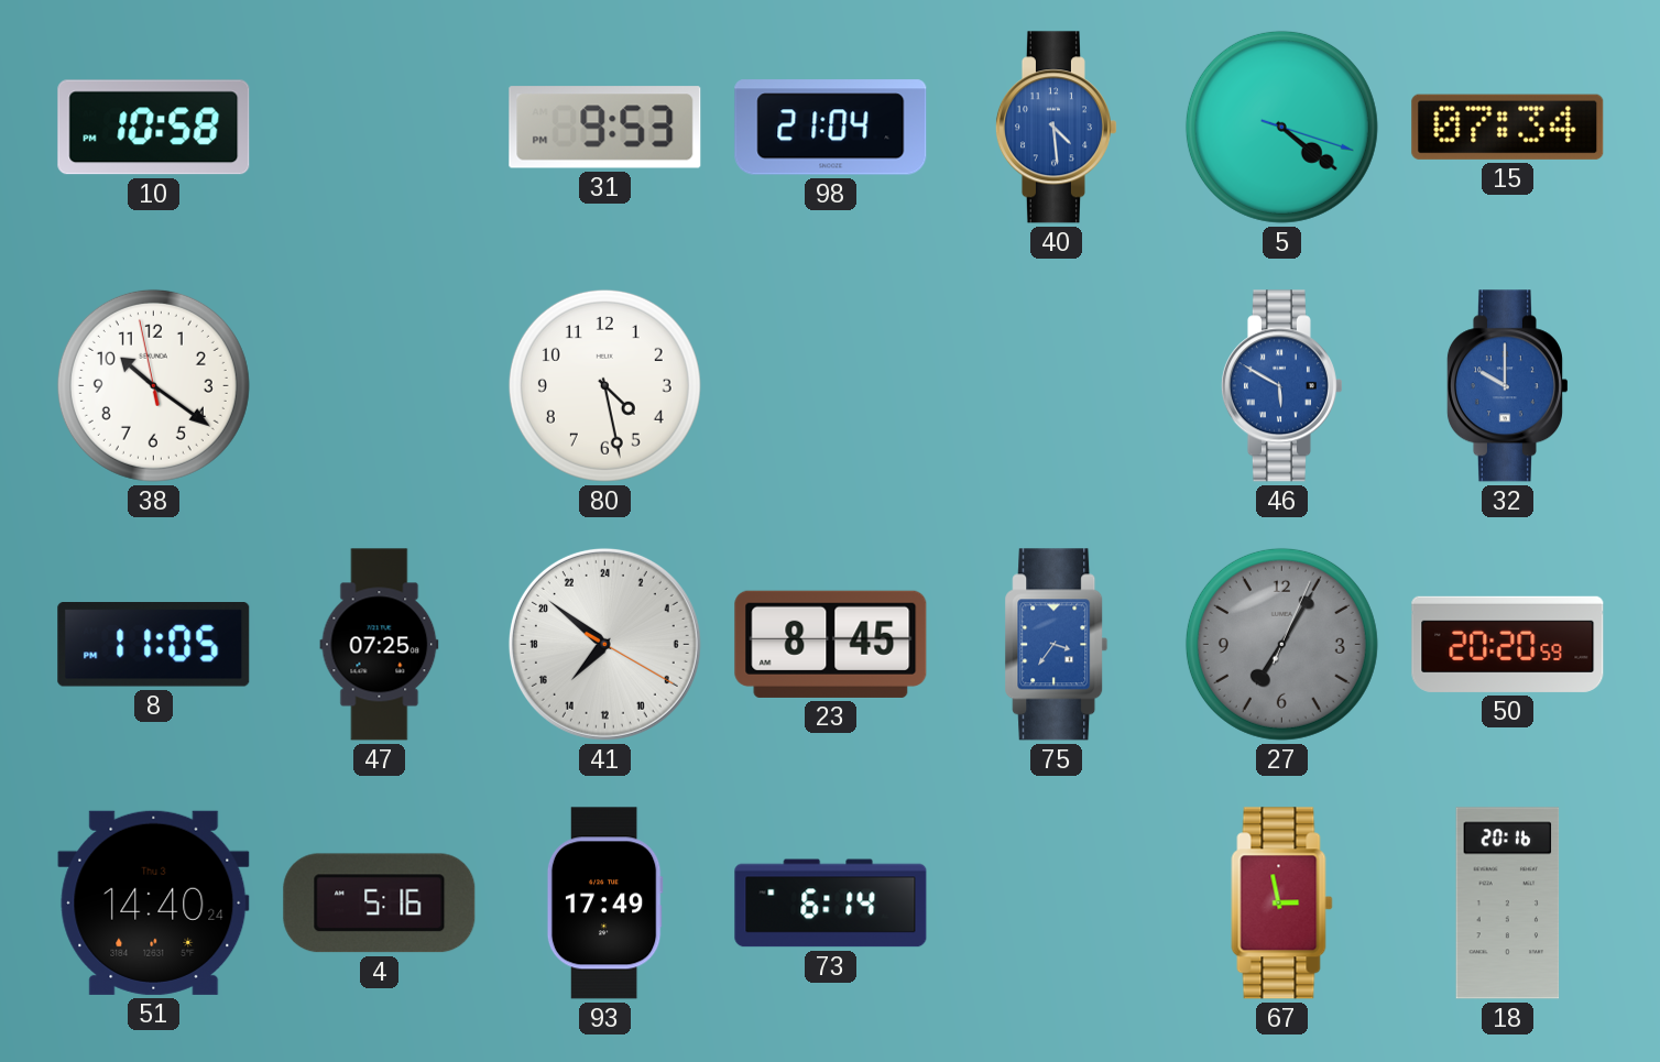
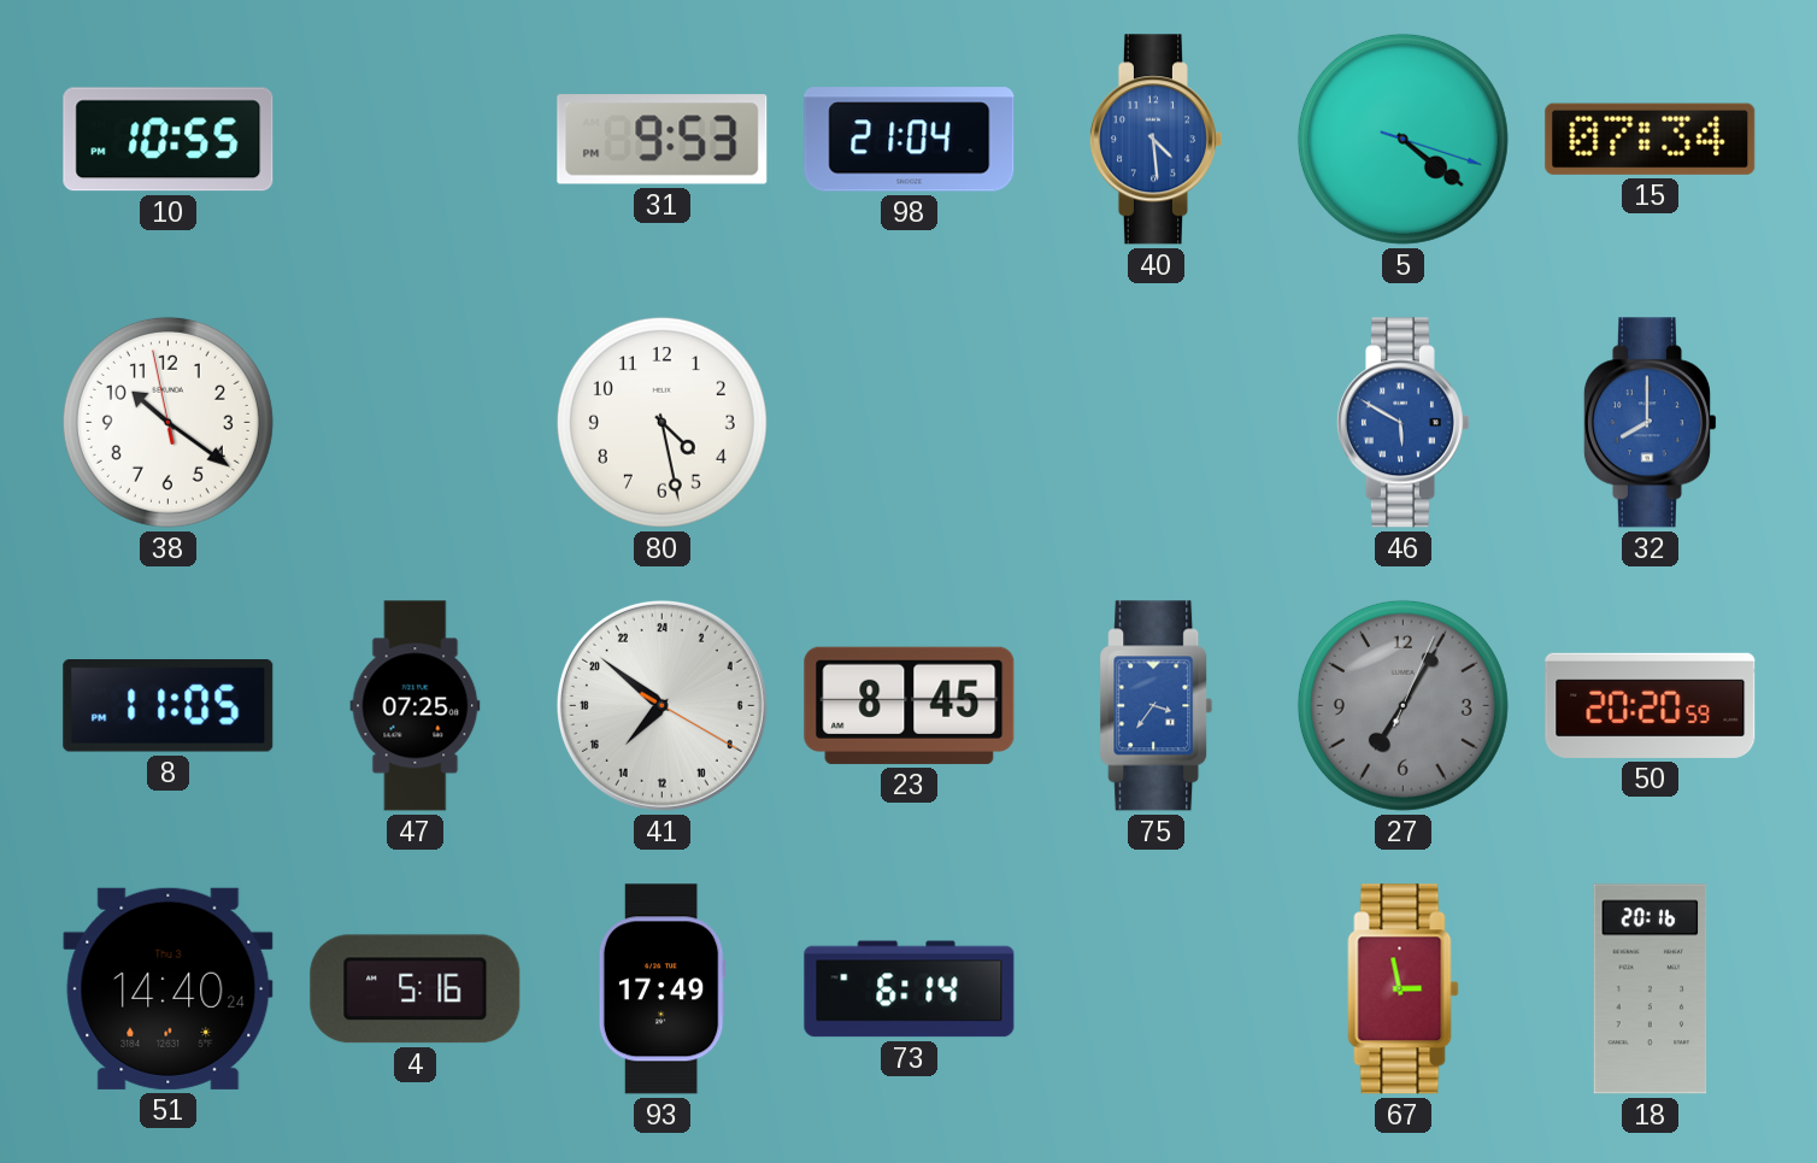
10: 10:58 -> 10:55
32: 10:00 -> 8:00
